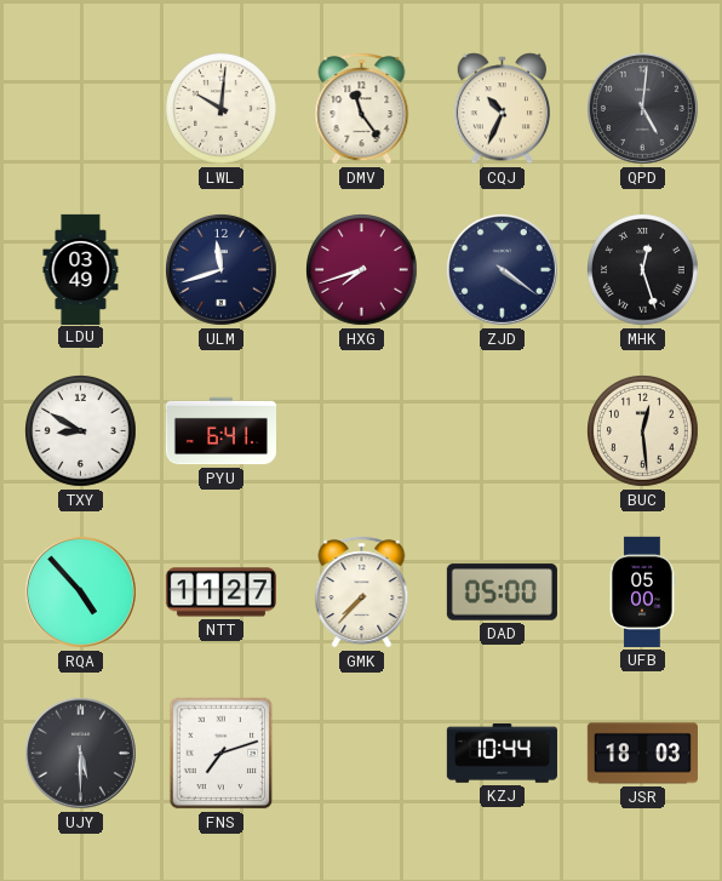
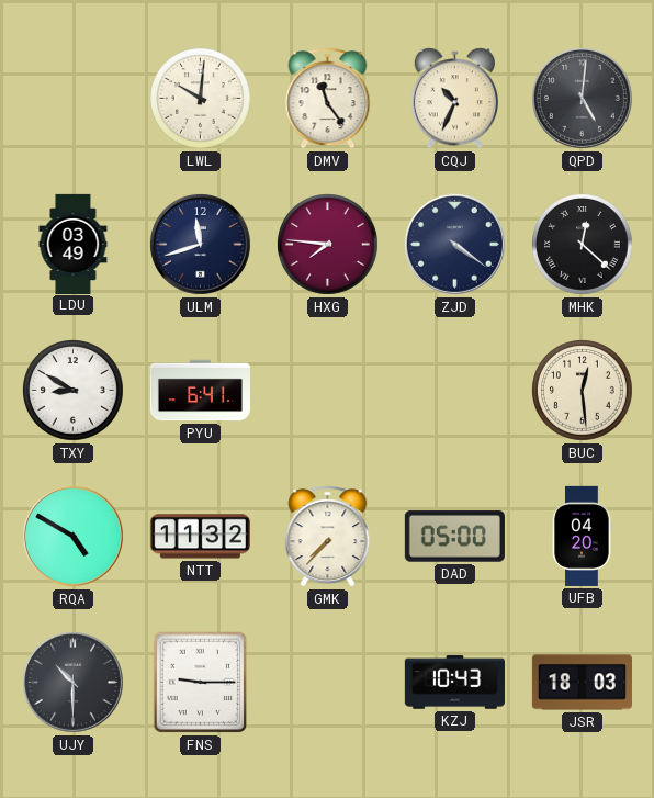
HXG: 7:42 -> 7:46
MHK: 12:27 -> 12:22
RQA: 4:53 -> 4:50
NTT: 11:27 -> 11:32
UFB: 05:00 -> 04:20
UJY: 5:30 -> 10:30
FNS: 7:12 -> 9:15
KZJ: 10:44 -> 10:43
